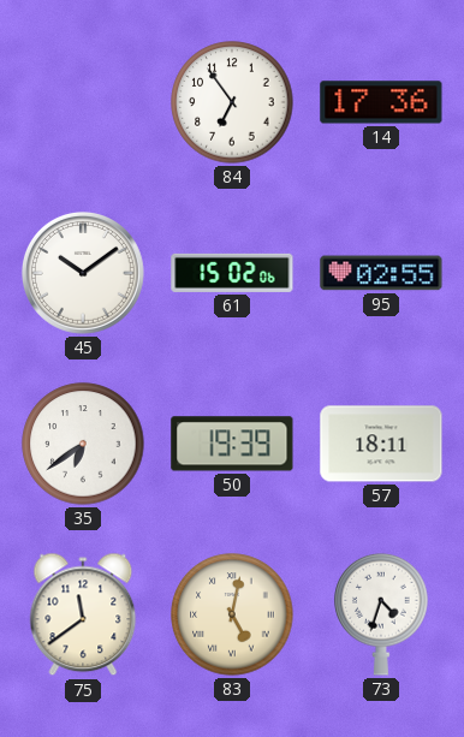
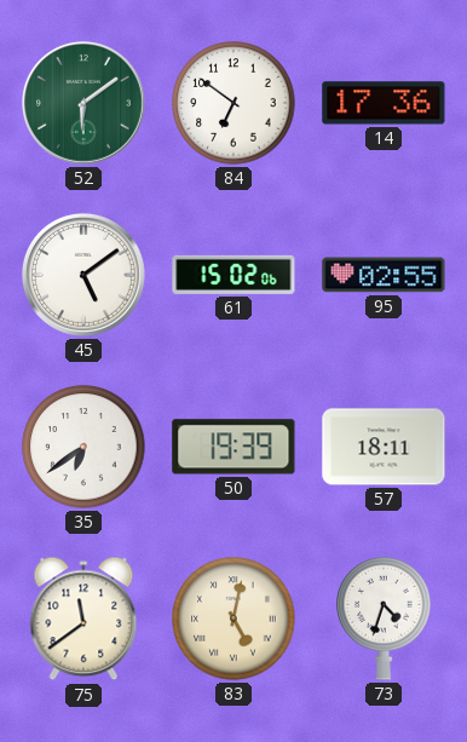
52: none -> 6:09
84: 6:54 -> 6:51
45: 10:09 -> 5:09
